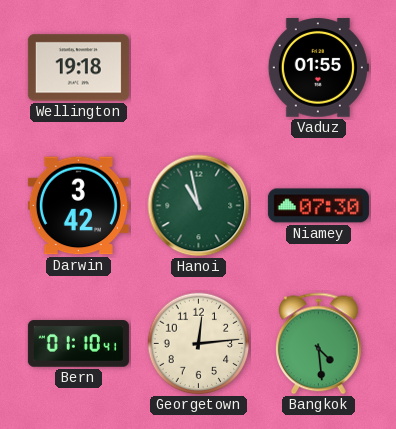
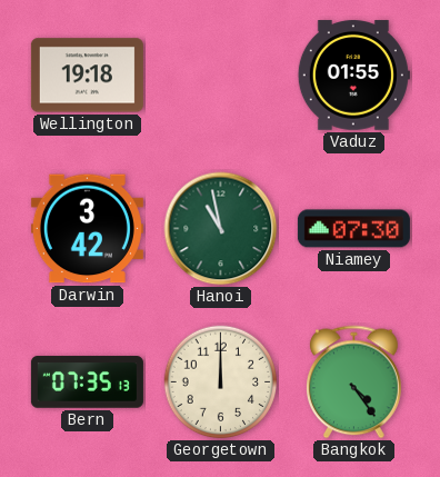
Bern: 01:10 -> 07:35
Georgetown: 12:14 -> 12:00
Bangkok: 4:29 -> 4:24
